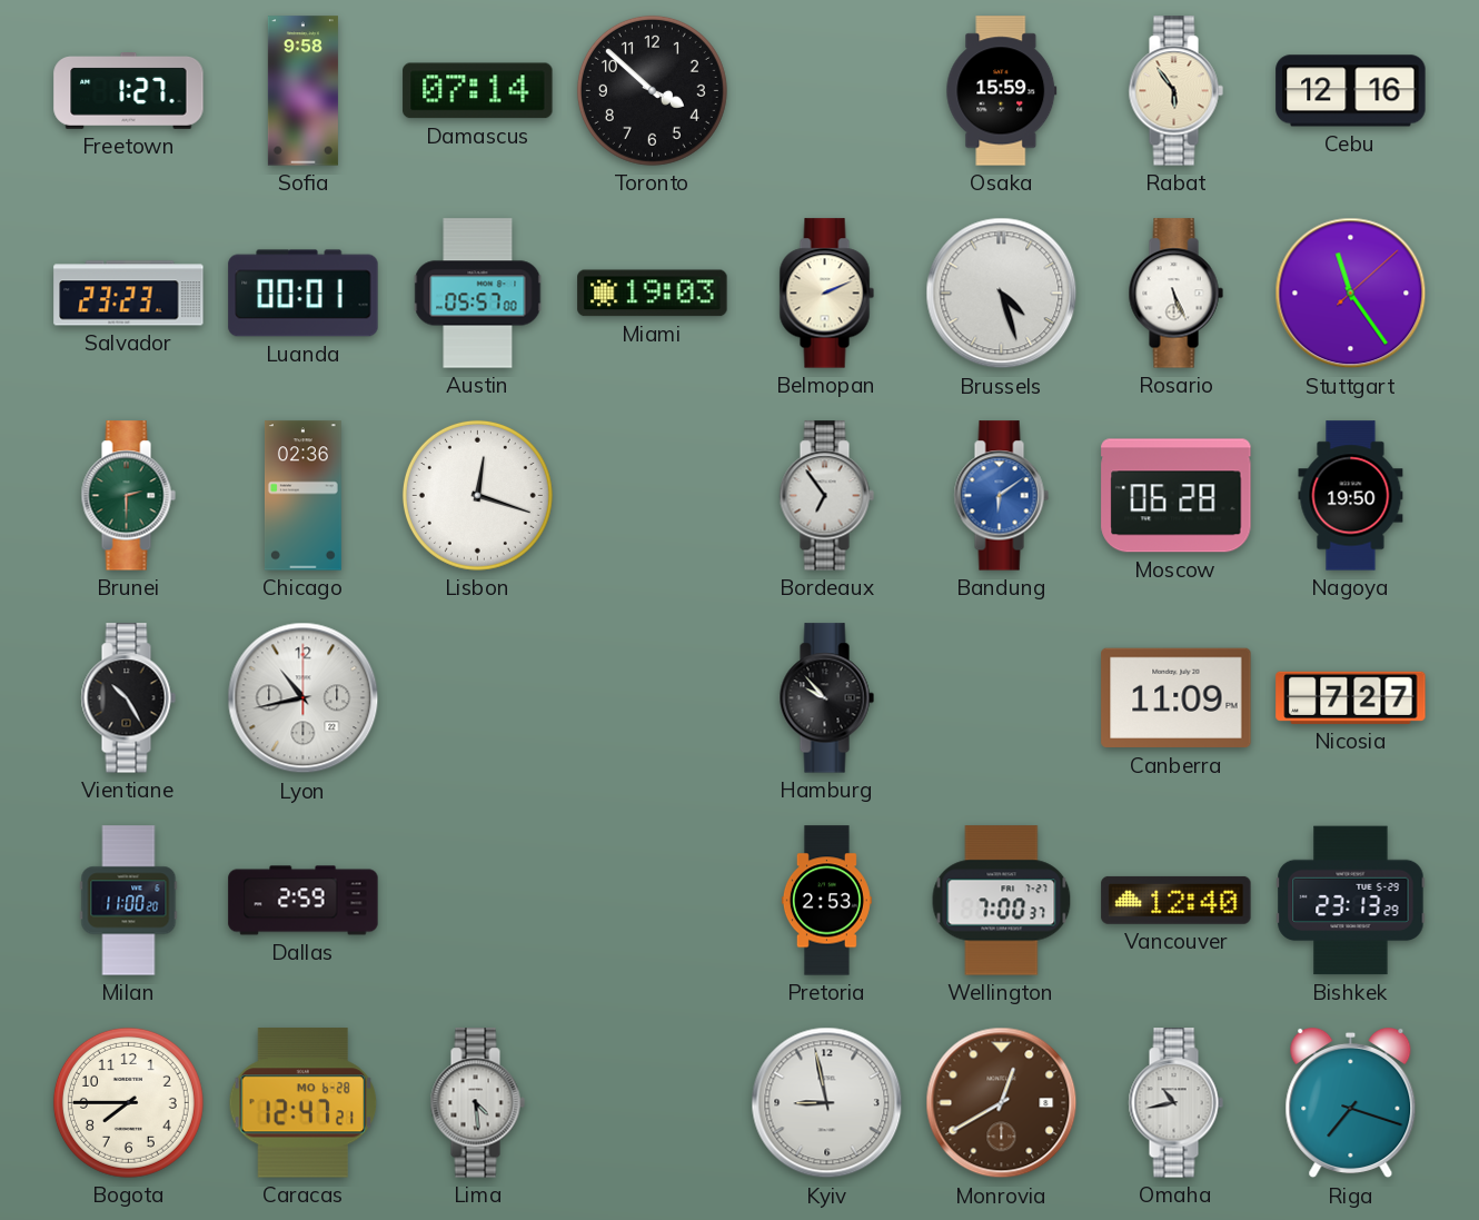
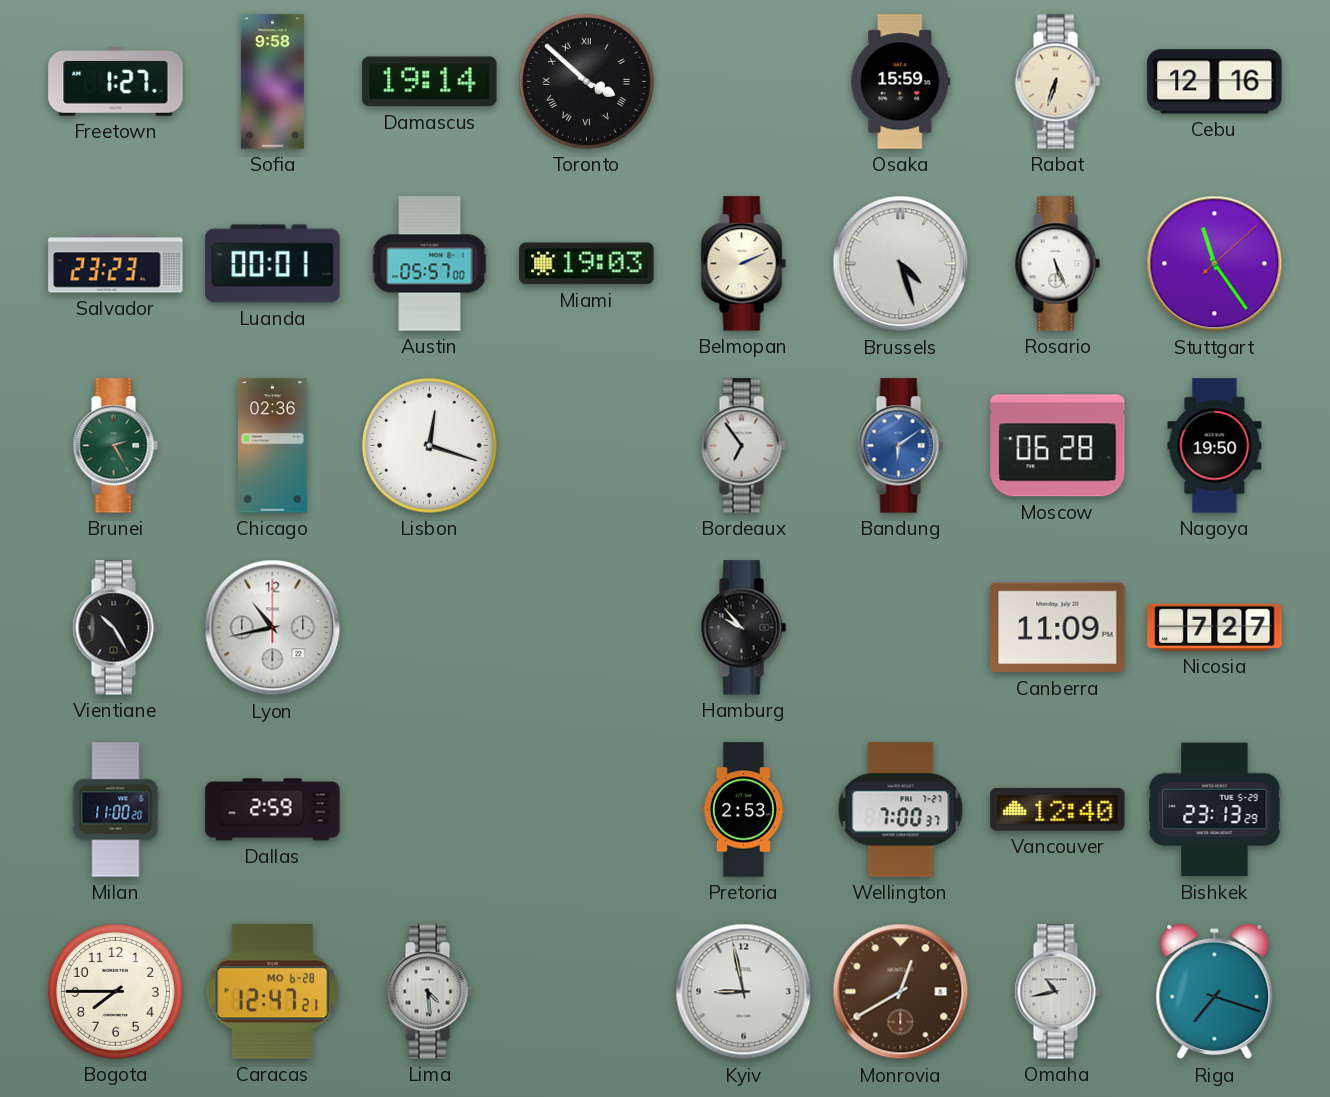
Damascus: 07:14 -> 19:14
Toronto numerals: Arabic -> Roman
Rabat: 5:54 -> 6:33
Brunei: 2:30 -> 2:25
